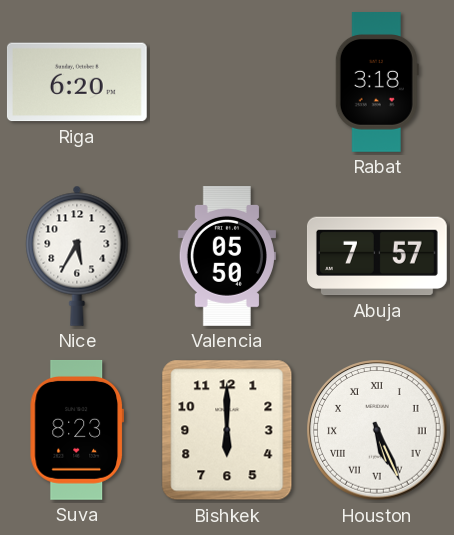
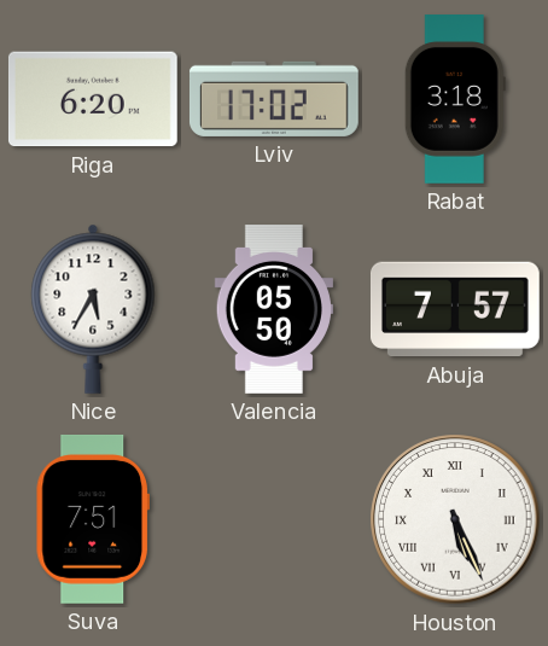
Lviv: none -> 17:02
Suva: 8:23 -> 7:51
Bishkek: 6:00 -> none
